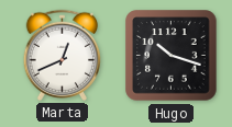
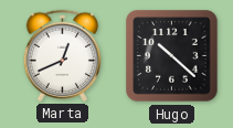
Hugo: 10:18 -> 10:22
